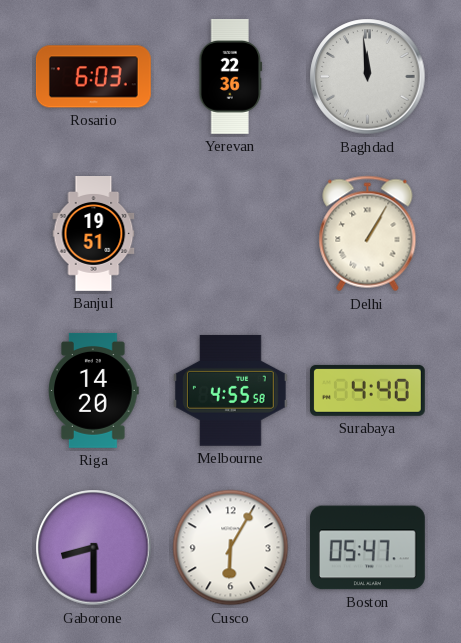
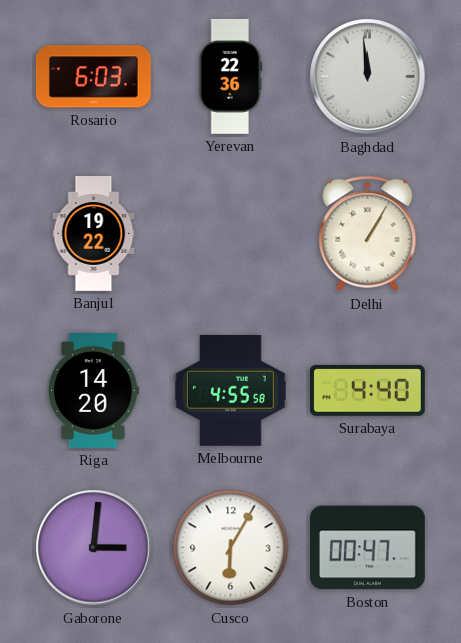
Banjul: 19:51 -> 19:22
Gaborone: 8:30 -> 3:01
Boston: 05:47 -> 00:47
